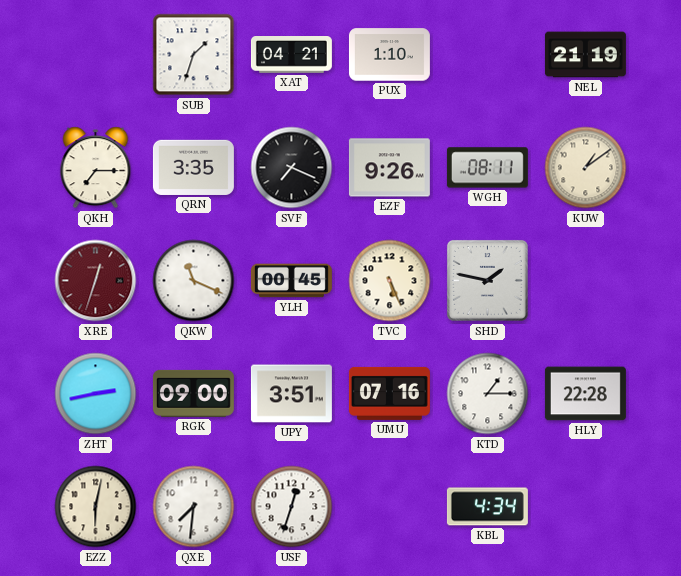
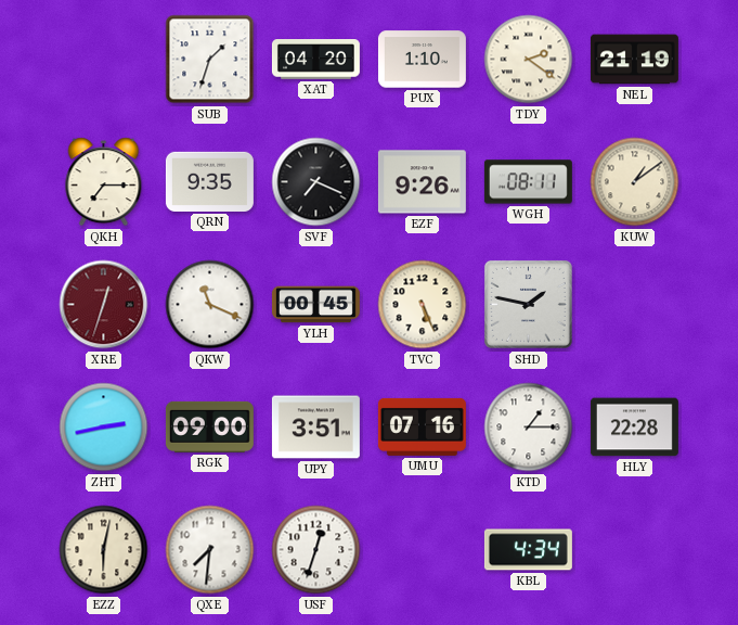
XAT: 04:21 -> 04:20
TDY: none -> 2:21
QRN: 3:35 -> 9:35
